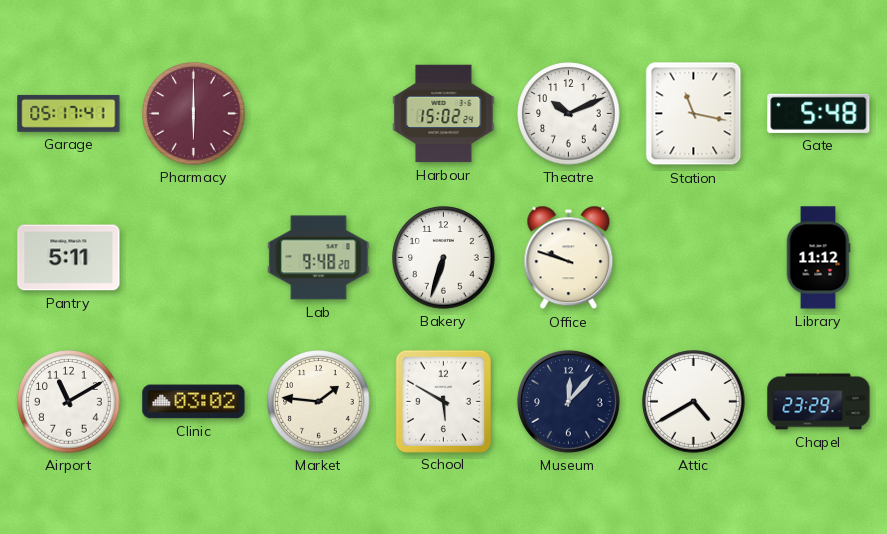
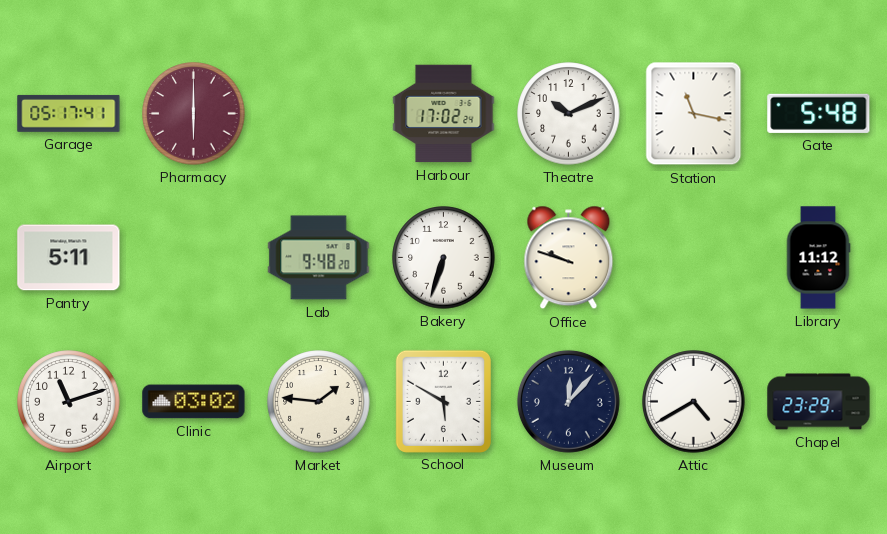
Harbour: 15:02 -> 17:02
Airport: 11:10 -> 11:12
